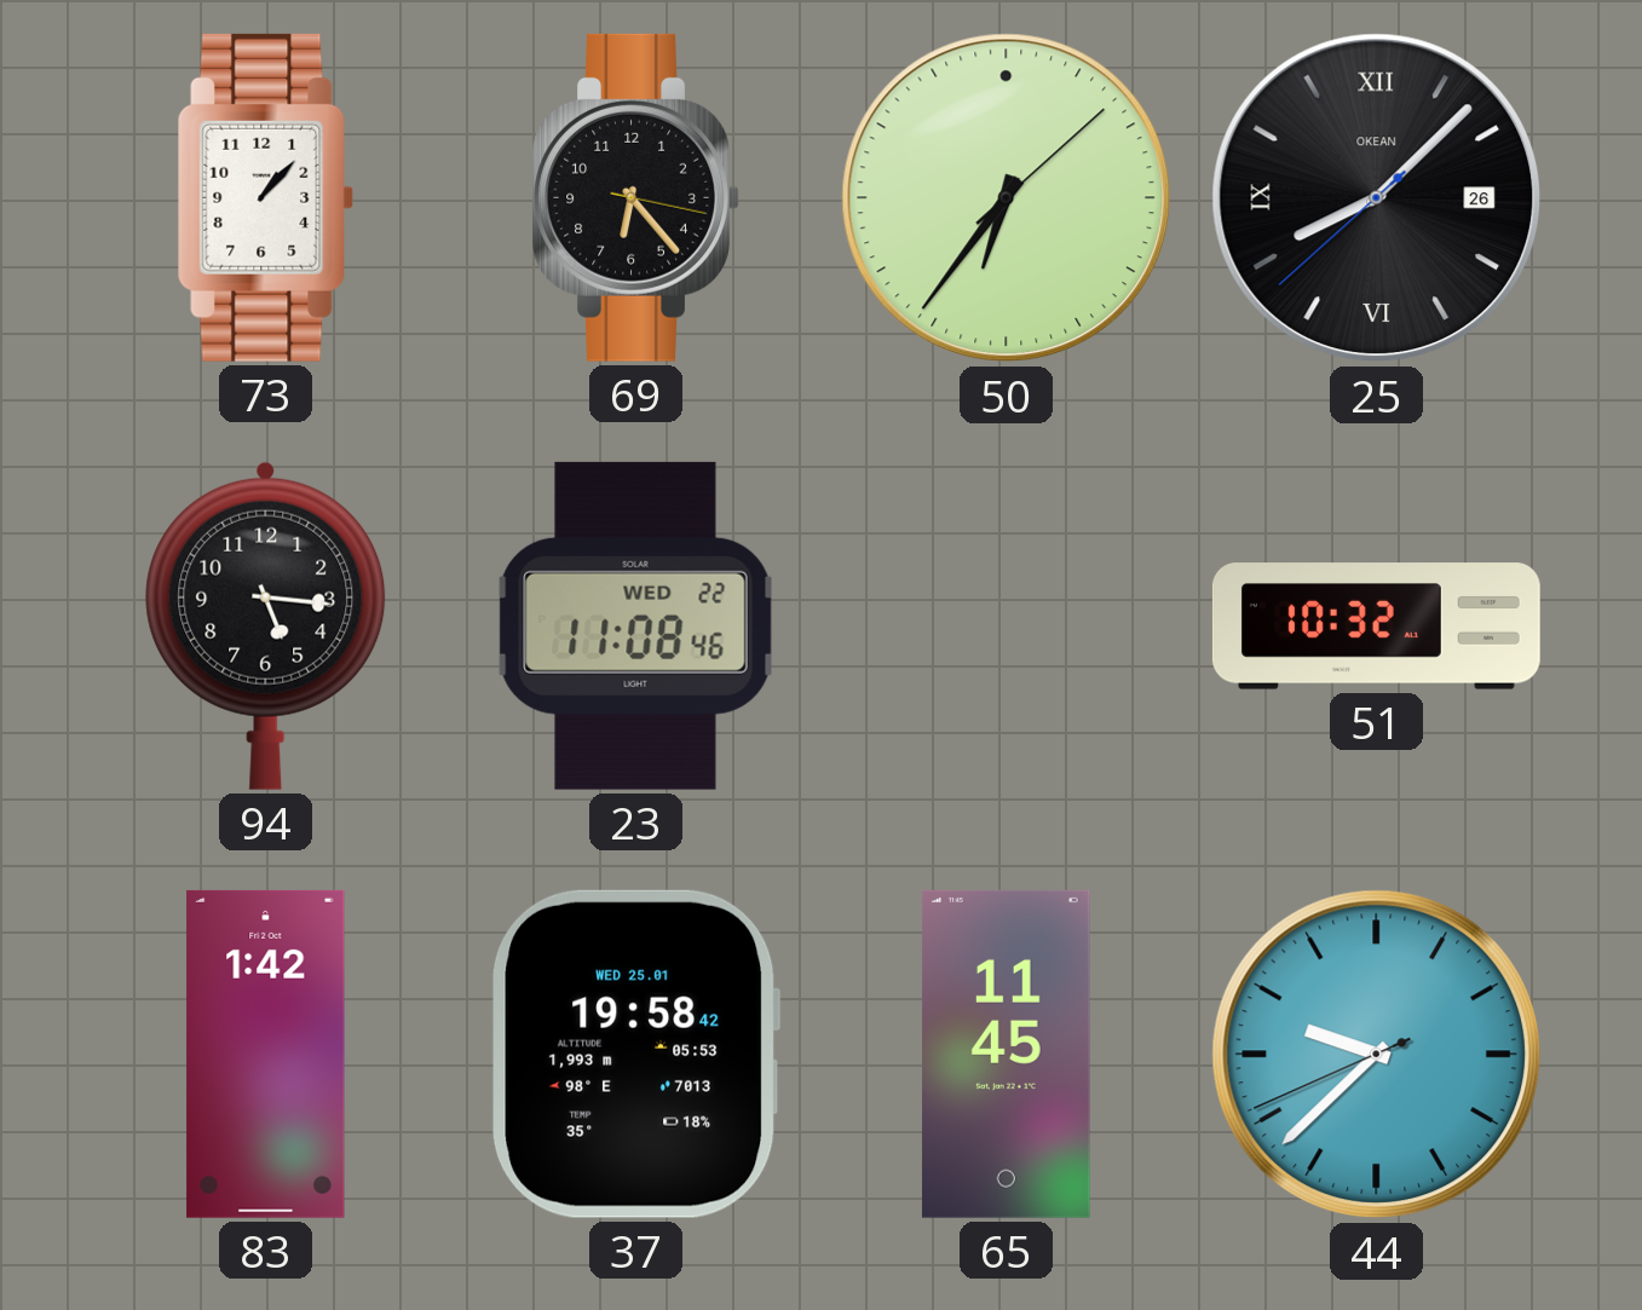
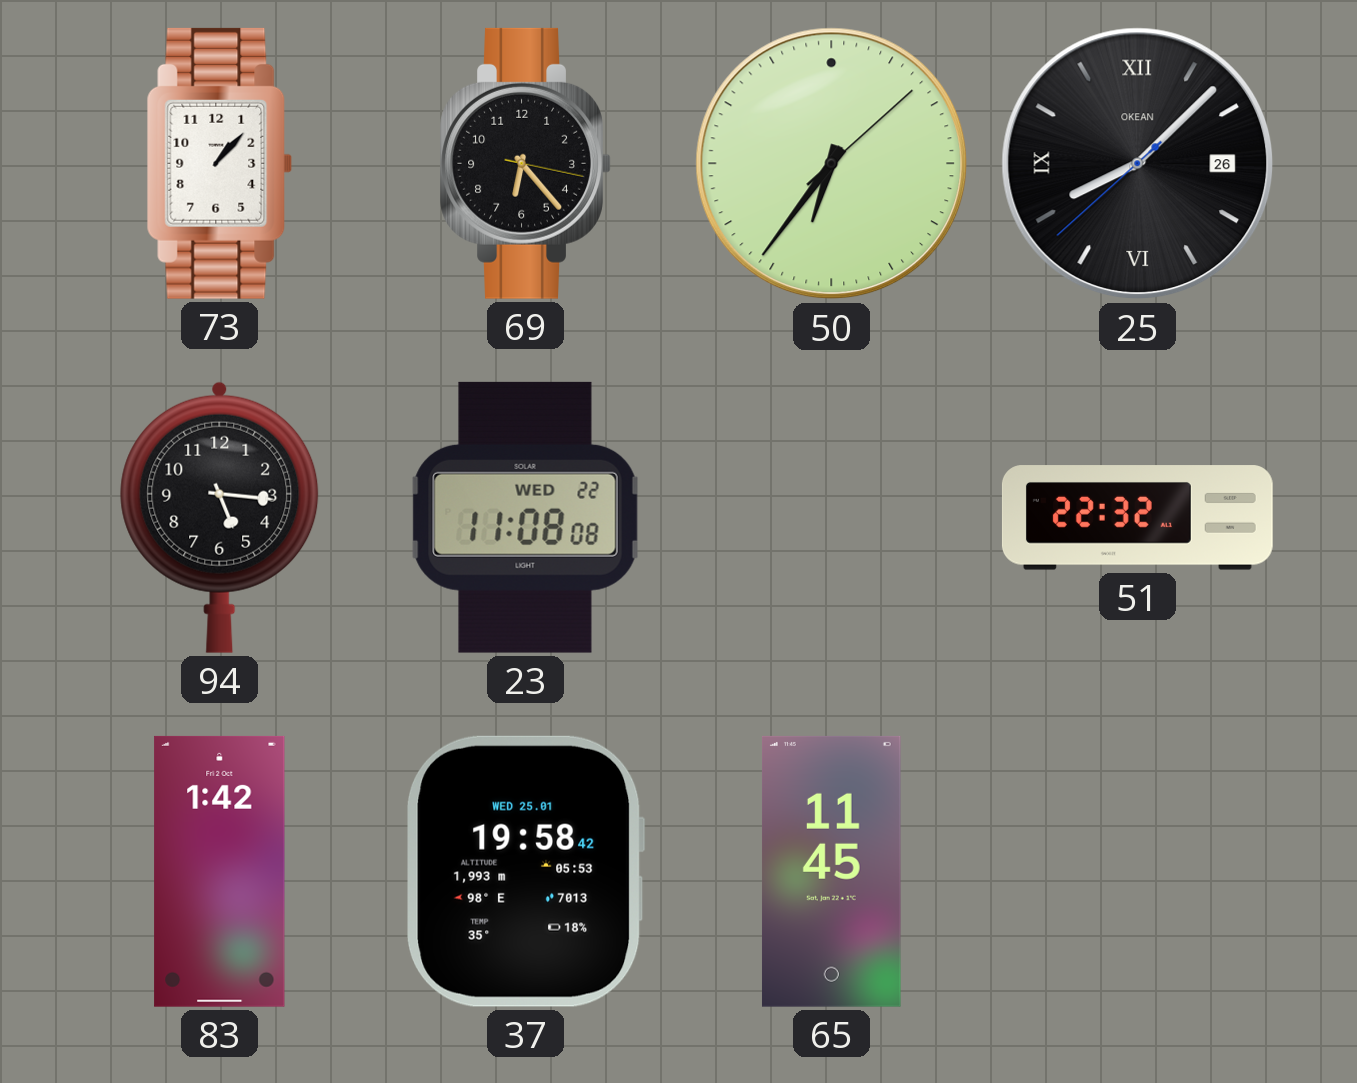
23: 11:08:46 -> 11:08:08
51: 10:32 -> 22:32
44: 9:37 -> none
